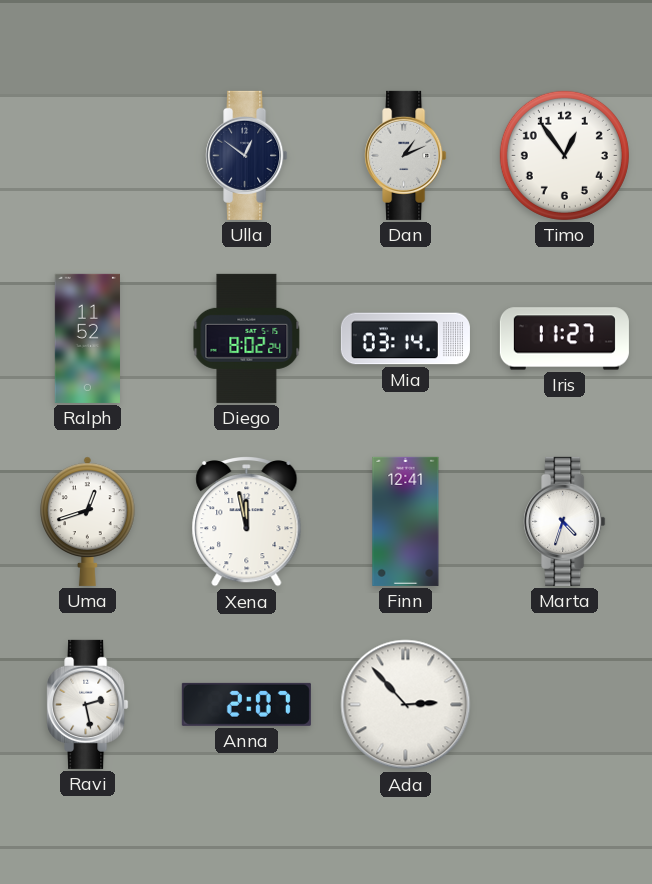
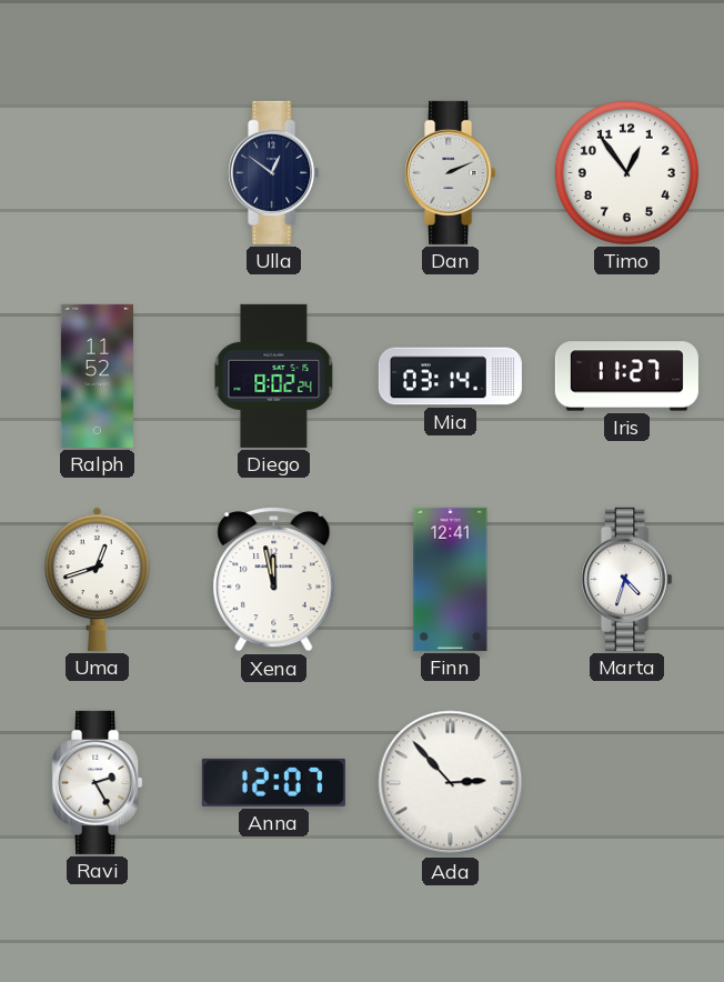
Dan: 1:11 -> 2:11
Ravi: 2:28 -> 2:25
Anna: 2:07 -> 12:07
